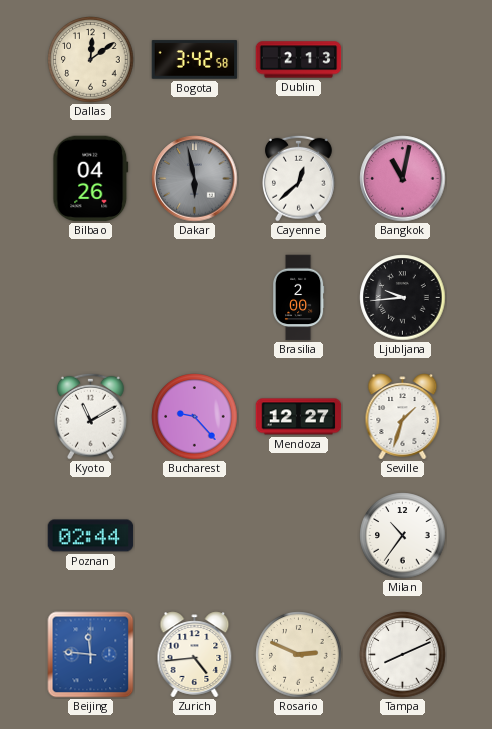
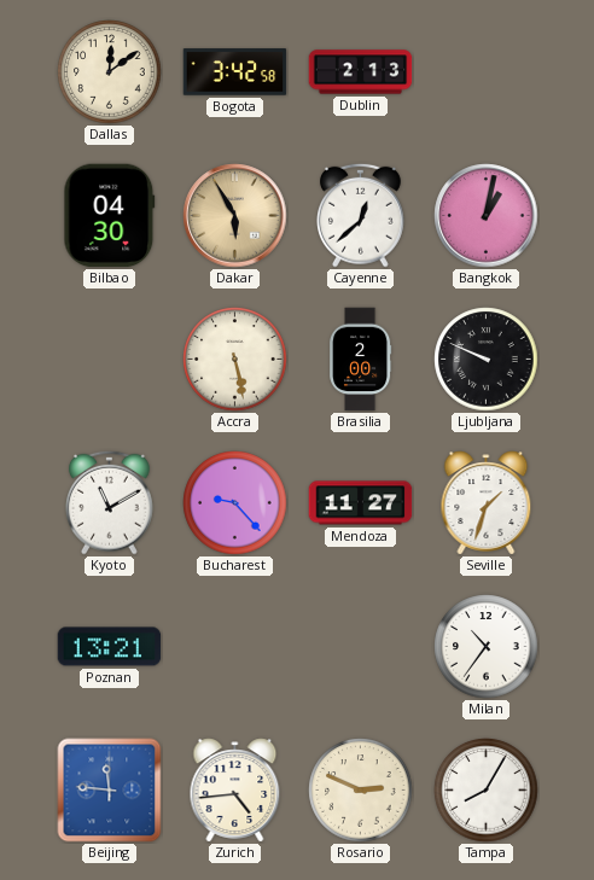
Bilbao: 04:26 -> 04:30
Dakar: 5:58 -> 5:55
Dakar dial: grey -> champagne
Bangkok: 11:02 -> 1:02
Accra: none -> 5:28
Ljubljana: 9:44 -> 9:49
Mendoza: 12:27 -> 11:27
Poznan: 02:44 -> 13:21
Tampa: 8:11 -> 8:05
